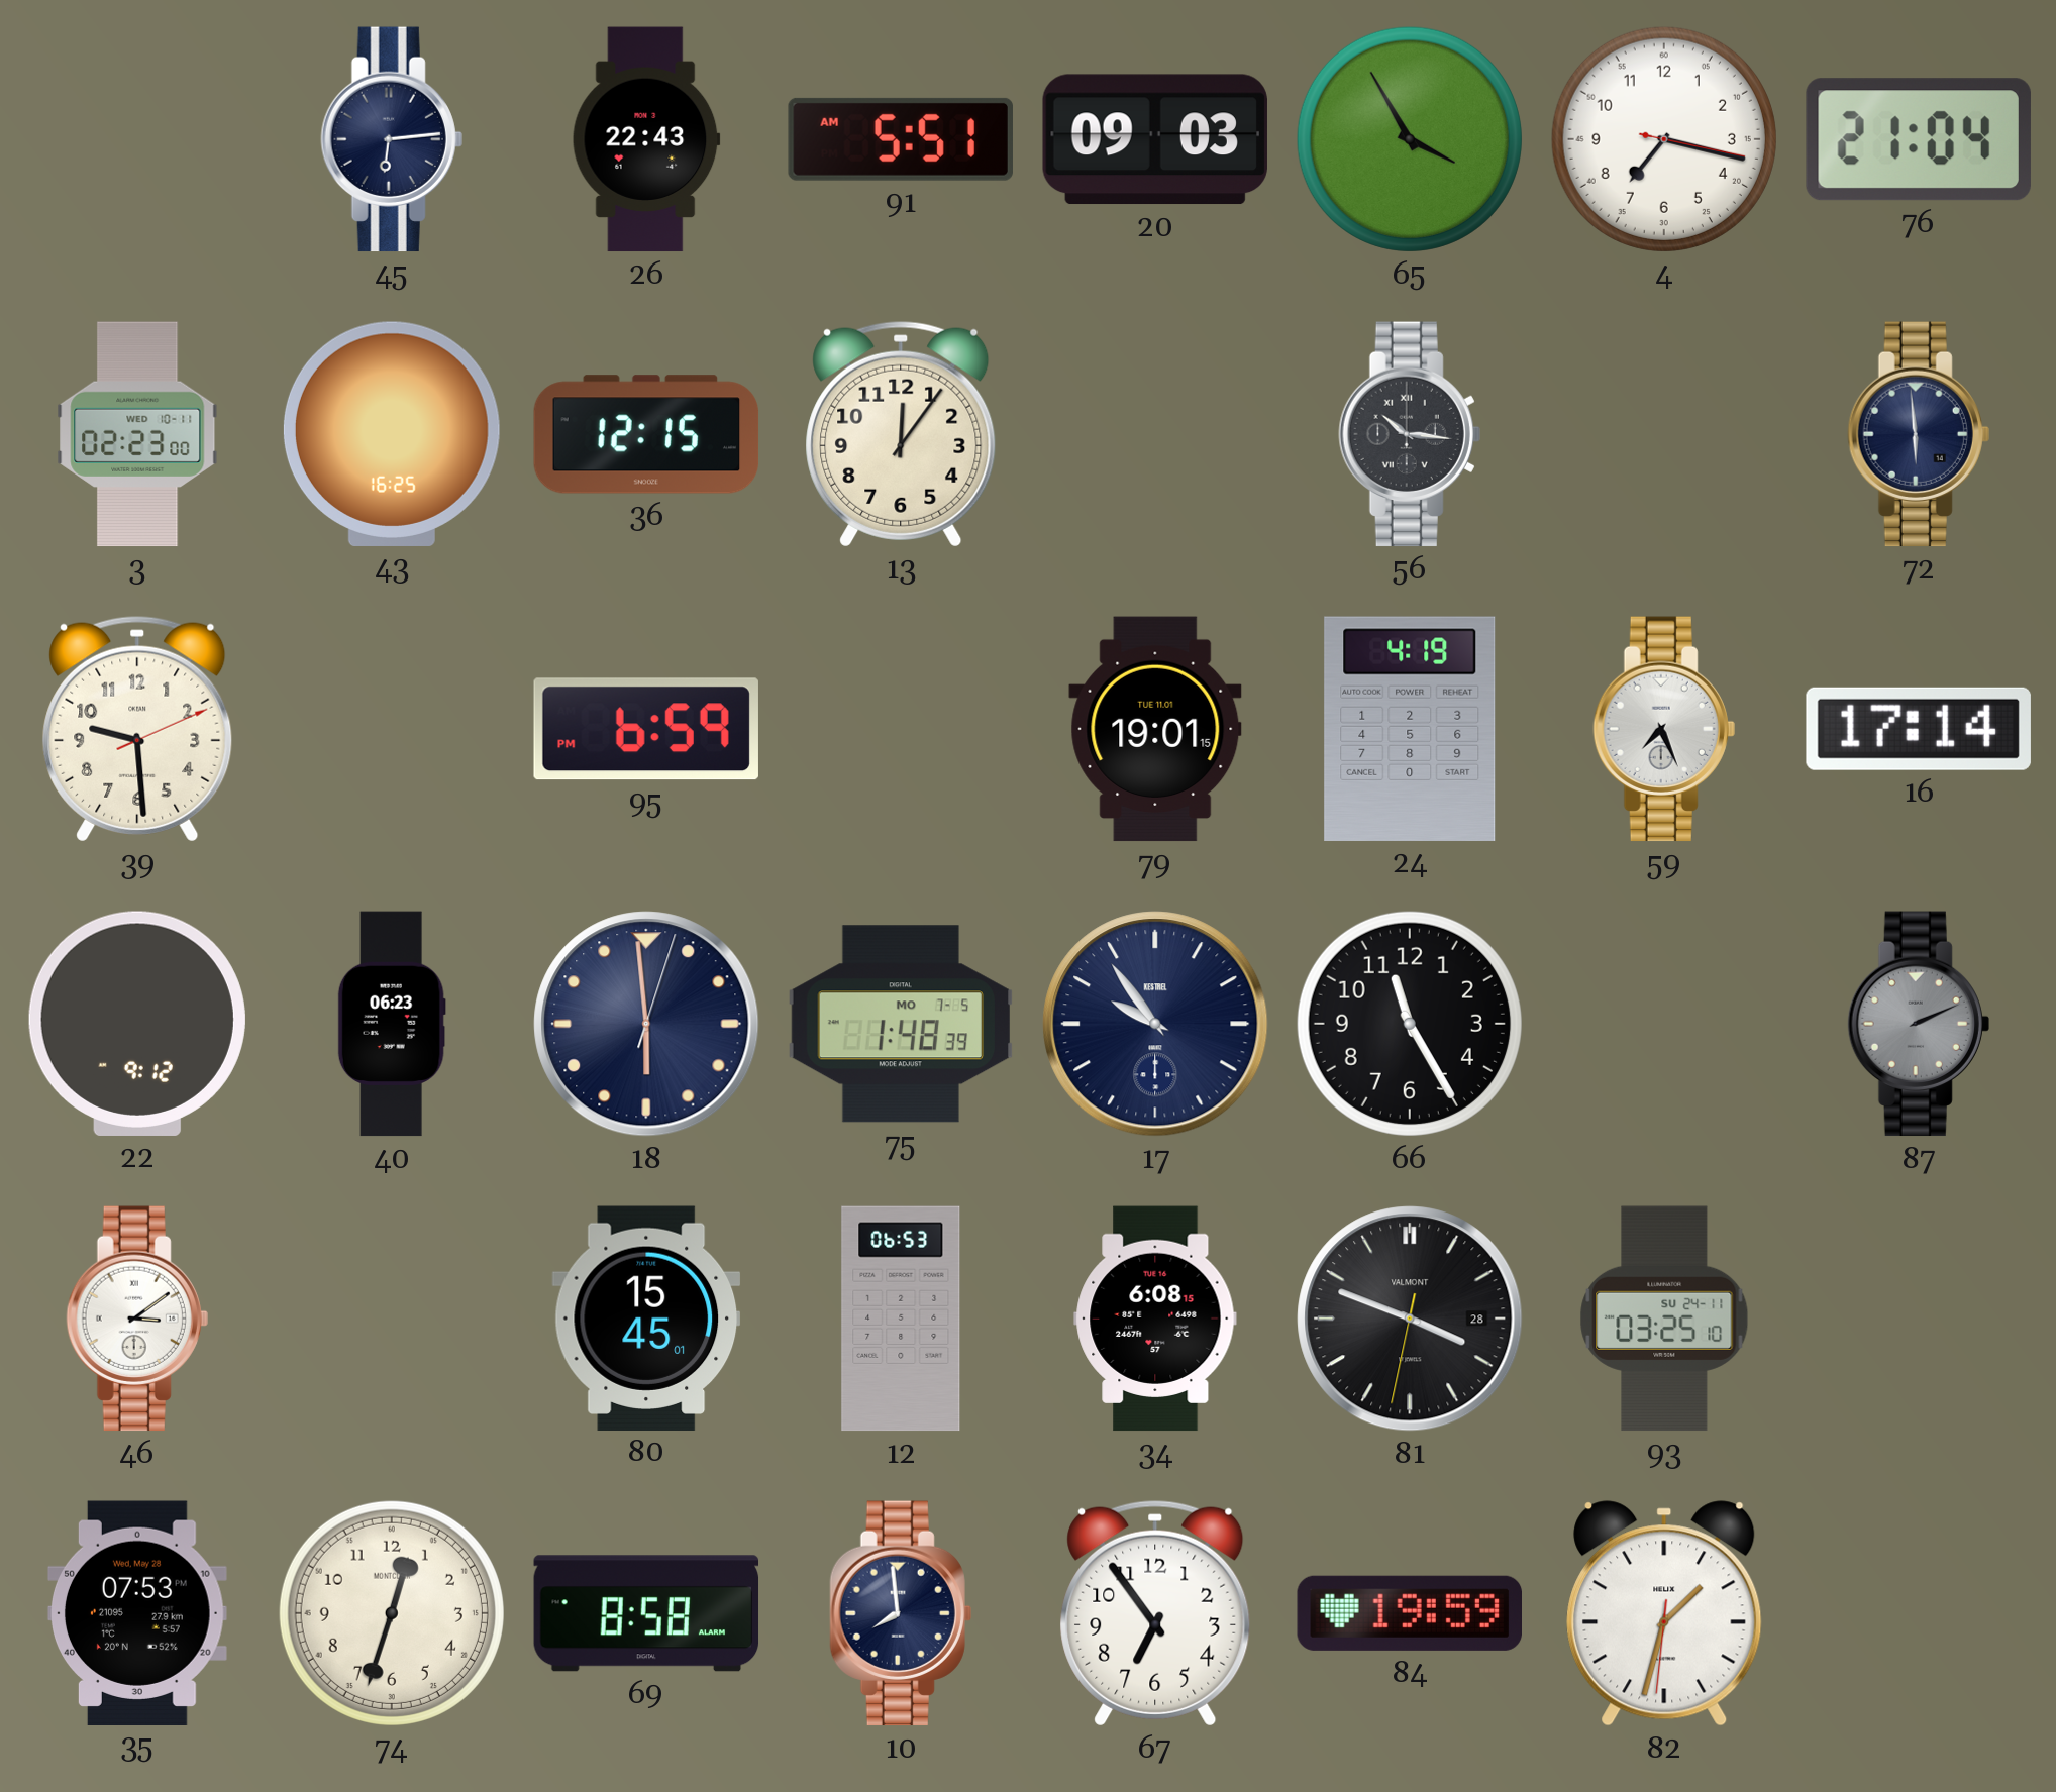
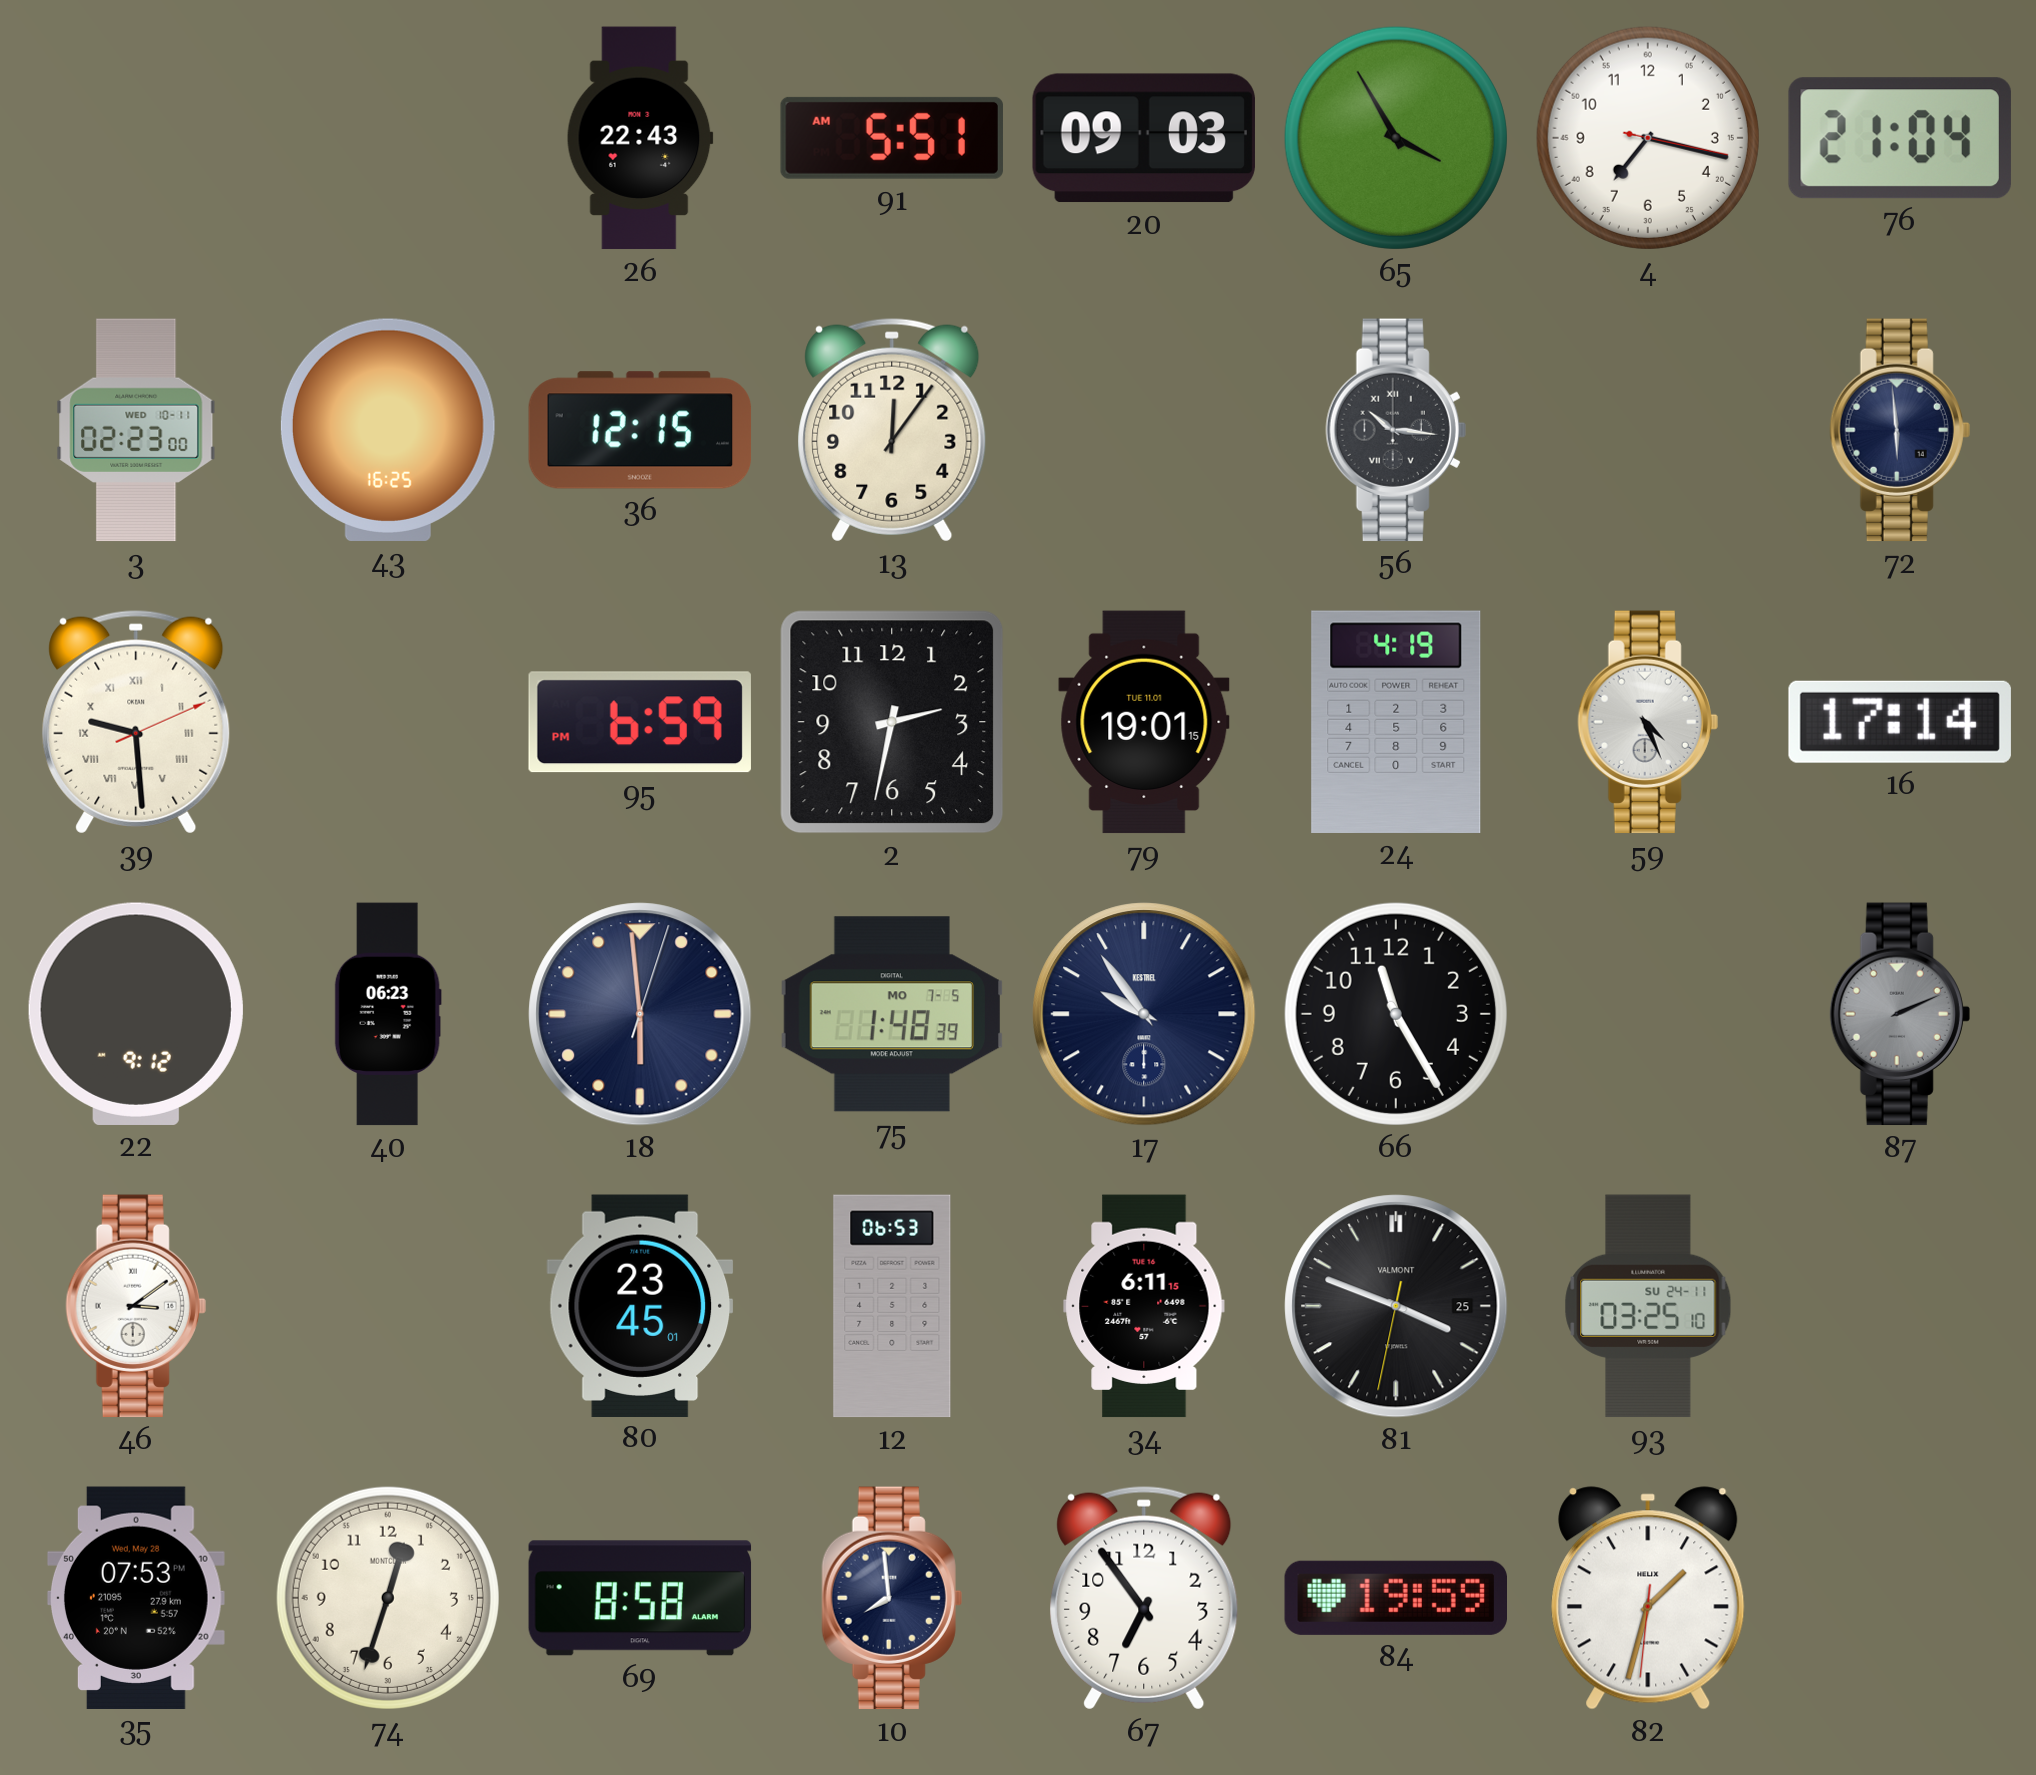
45: 6:14 -> none
39 numerals: Arabic -> Roman
2: none -> 2:32
59: 7:26 -> 4:26
80: 15:45 -> 23:45
34: 6:08 -> 6:11
81 date: 28 -> 25
